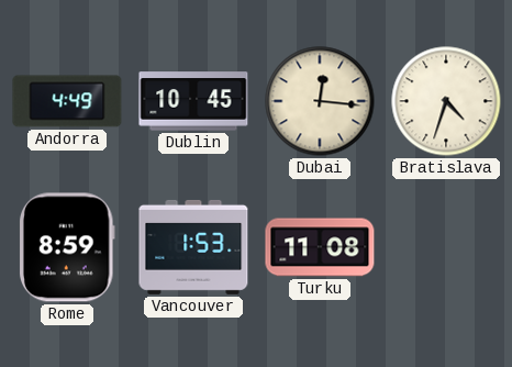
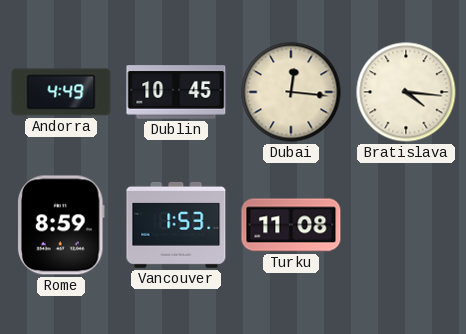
Bratislava: 4:33 -> 4:16
